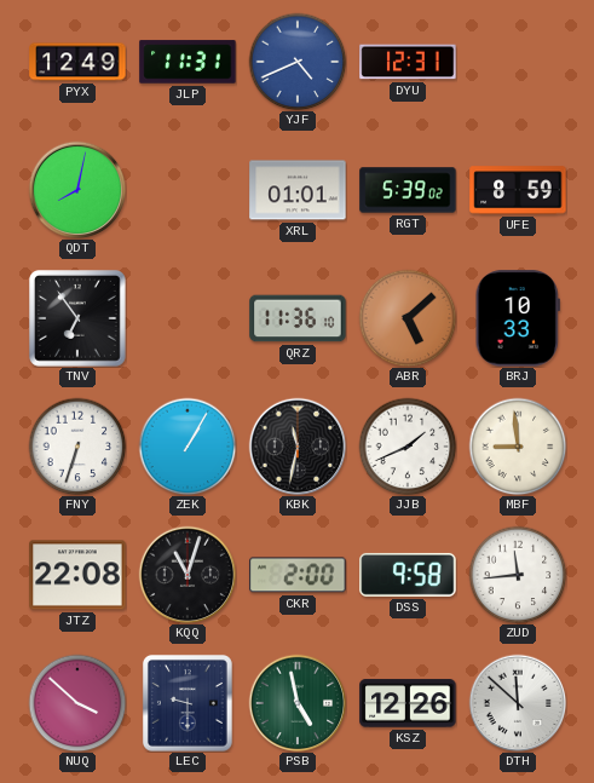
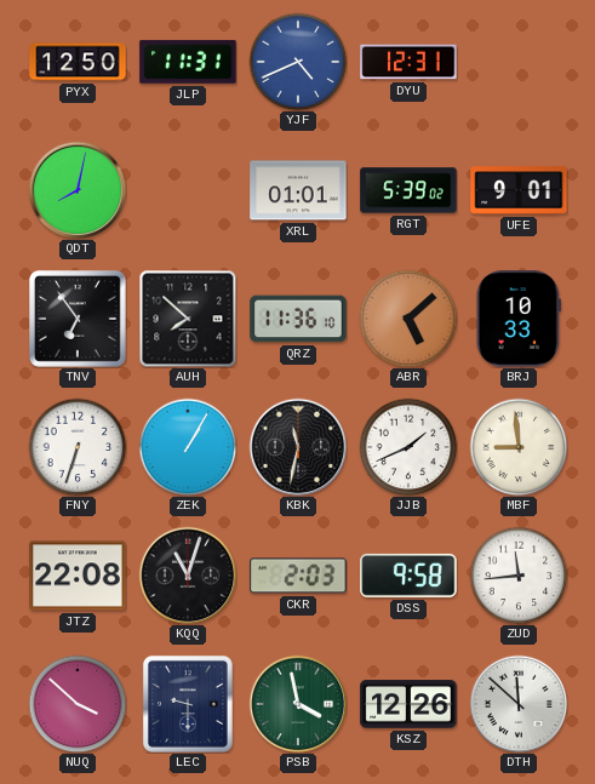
PYX: 12:49 -> 12:50
UFE: 8:59 -> 9:01
AUH: none -> 7:52
CKR: 2:00 -> 2:03
PSB: 4:58 -> 3:58
